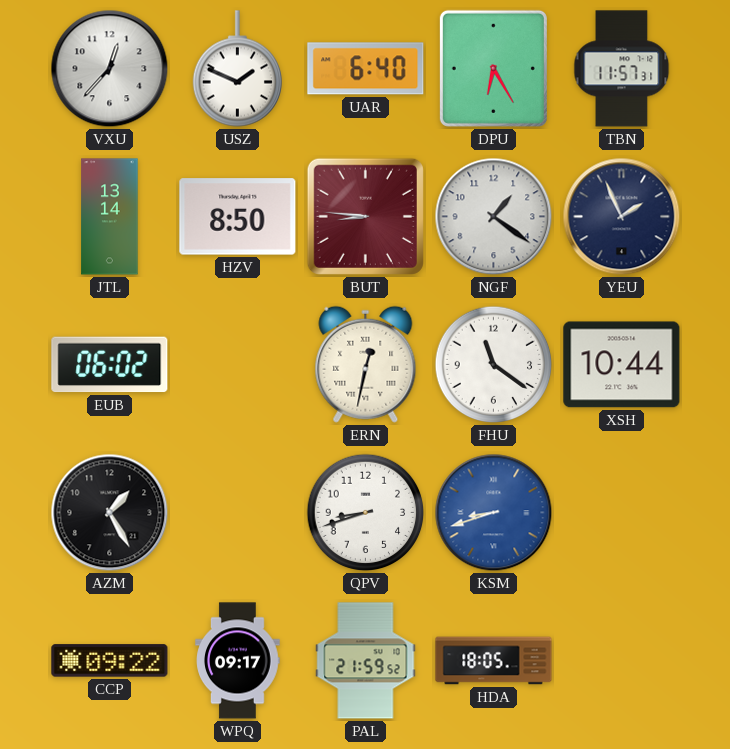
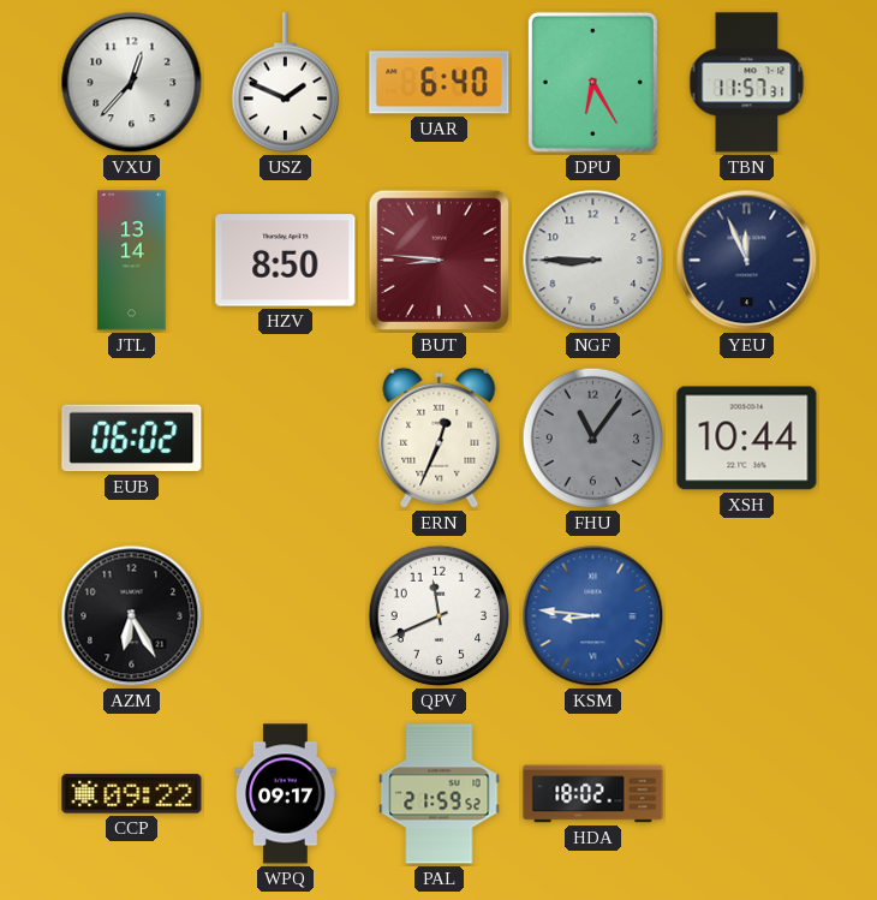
NGF: 1:21 -> 8:45
YEU: 1:56 -> 11:56
ERN: 12:32 -> 12:34
FHU: 11:21 -> 11:06
FHU dial: white -> grey
AZM: 1:25 -> 6:25
QPV: 8:42 -> 11:41
KSM: 8:42 -> 8:46
HDA: 18:05 -> 18:02
